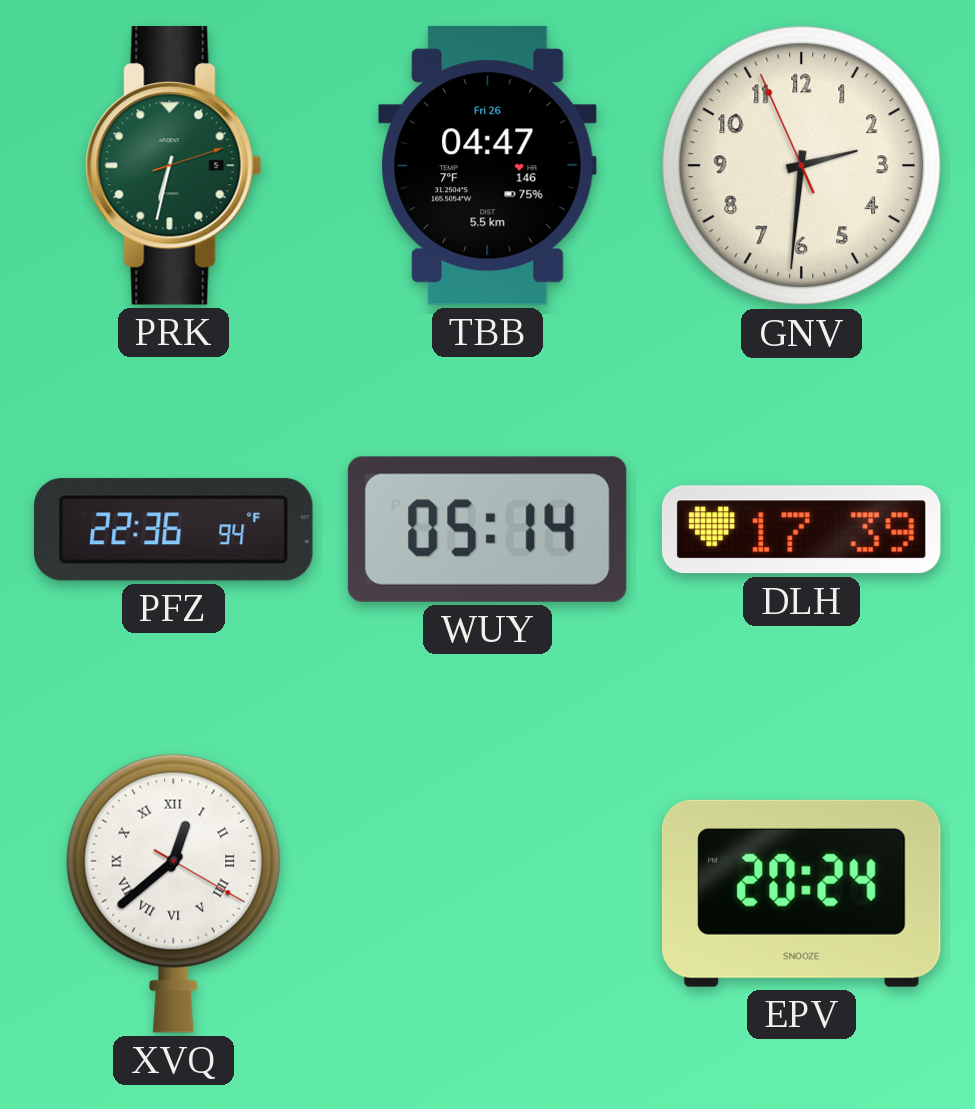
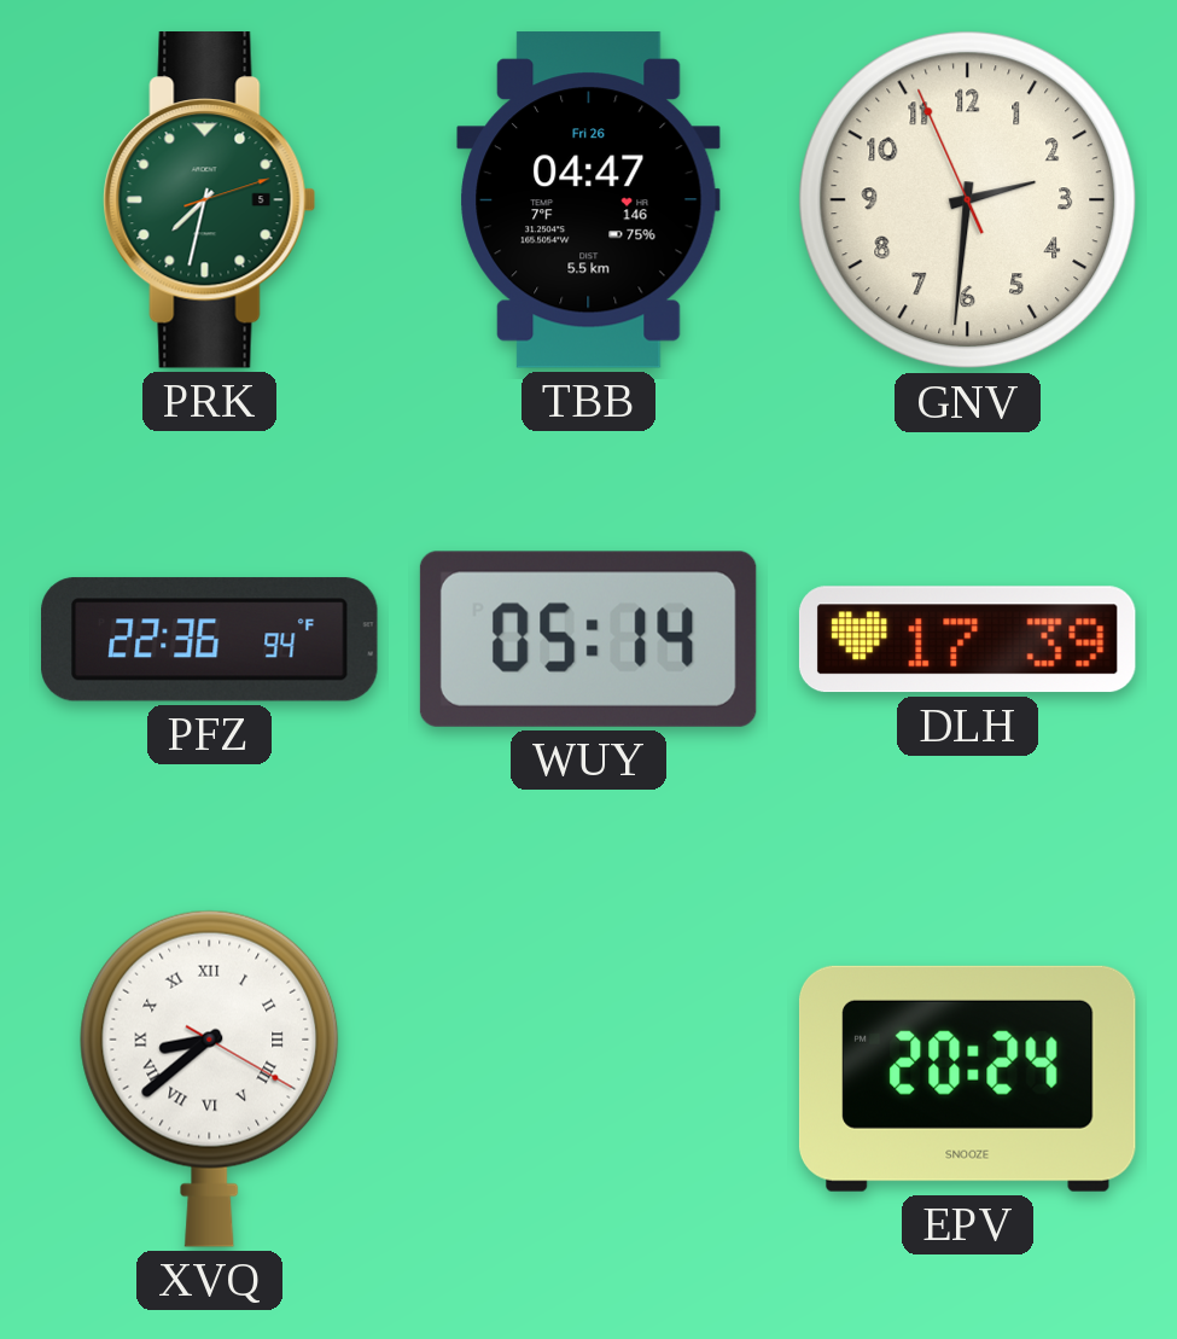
PRK: 6:32 -> 7:32
XVQ: 12:38 -> 8:38
